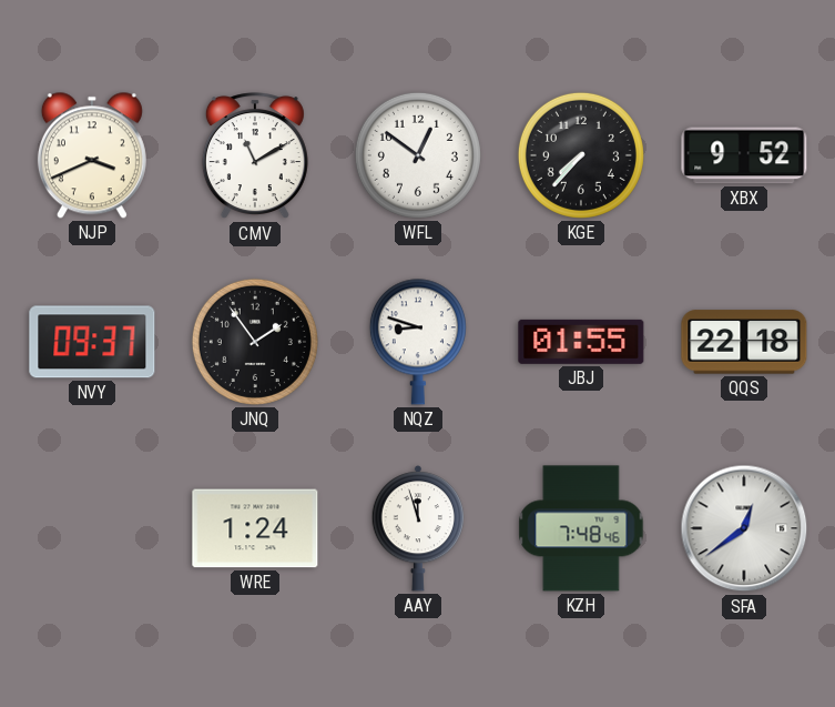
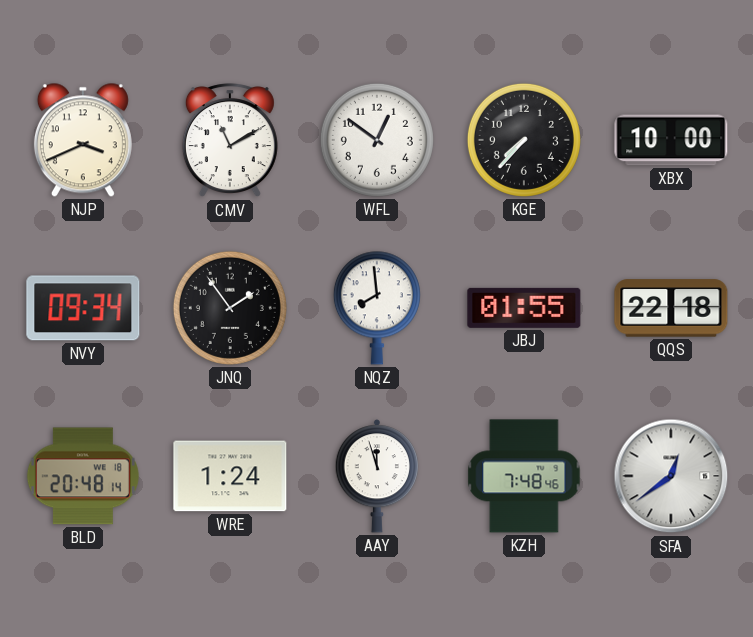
XBX: 9:52 -> 10:00
NVY: 09:37 -> 09:34
NQZ: 8:48 -> 7:59
BLD: none -> 20:48
